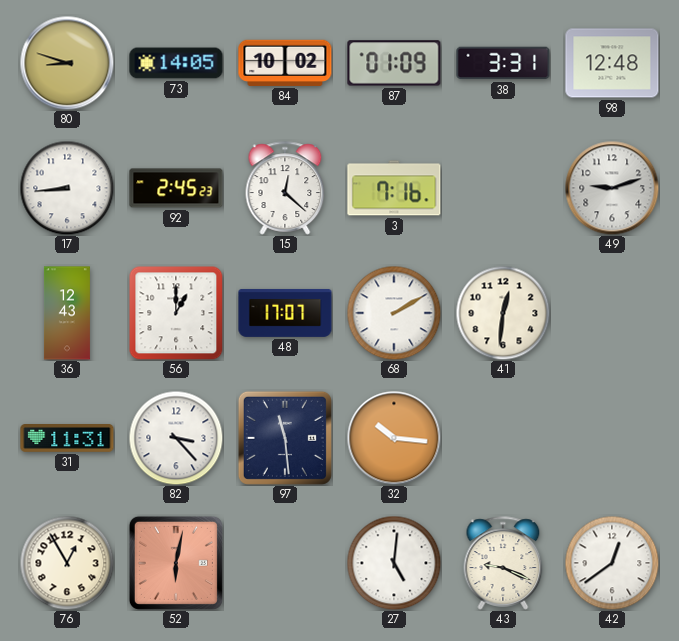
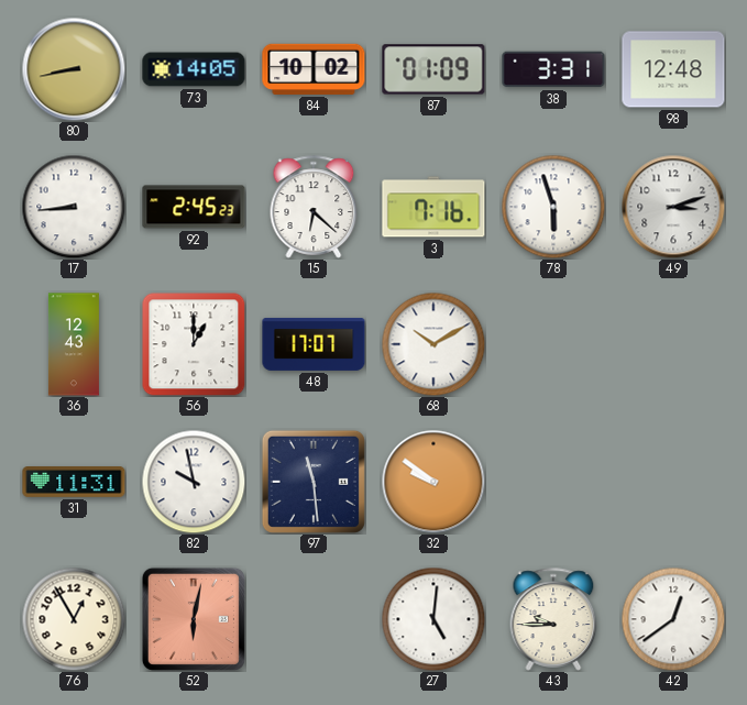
80: 8:48 -> 8:43
15: 12:22 -> 6:22
78: none -> 5:57
49: 9:12 -> 3:12
68: 2:10 -> 10:10
41: 12:31 -> none
82: 3:23 -> 9:58
32: 10:16 -> 9:51
43: 9:19 -> 9:45
